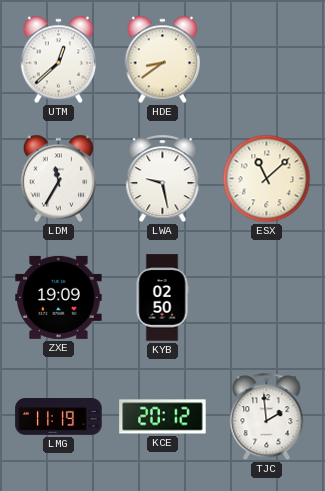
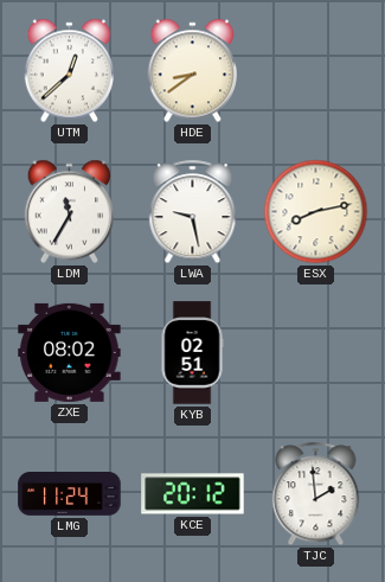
ESX: 11:08 -> 8:13
ZXE: 19:09 -> 08:02
KYB: 02:50 -> 02:51
LMG: 11:19 -> 11:24
